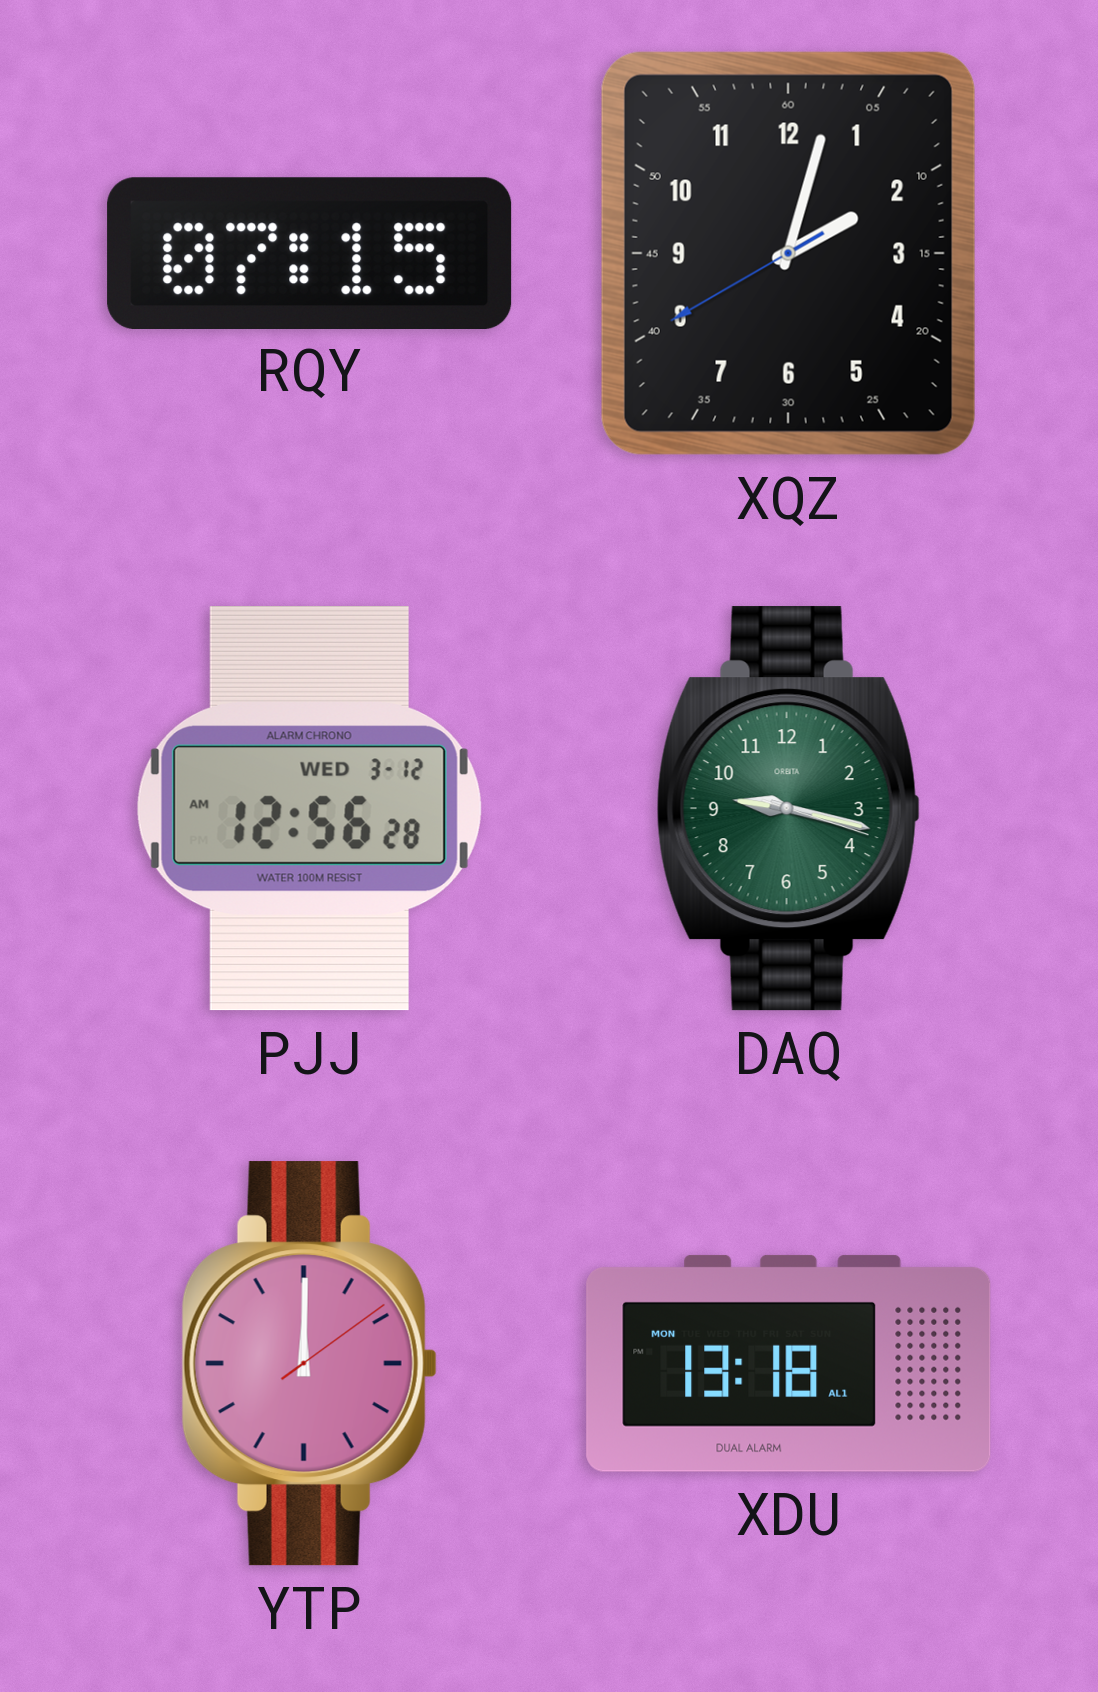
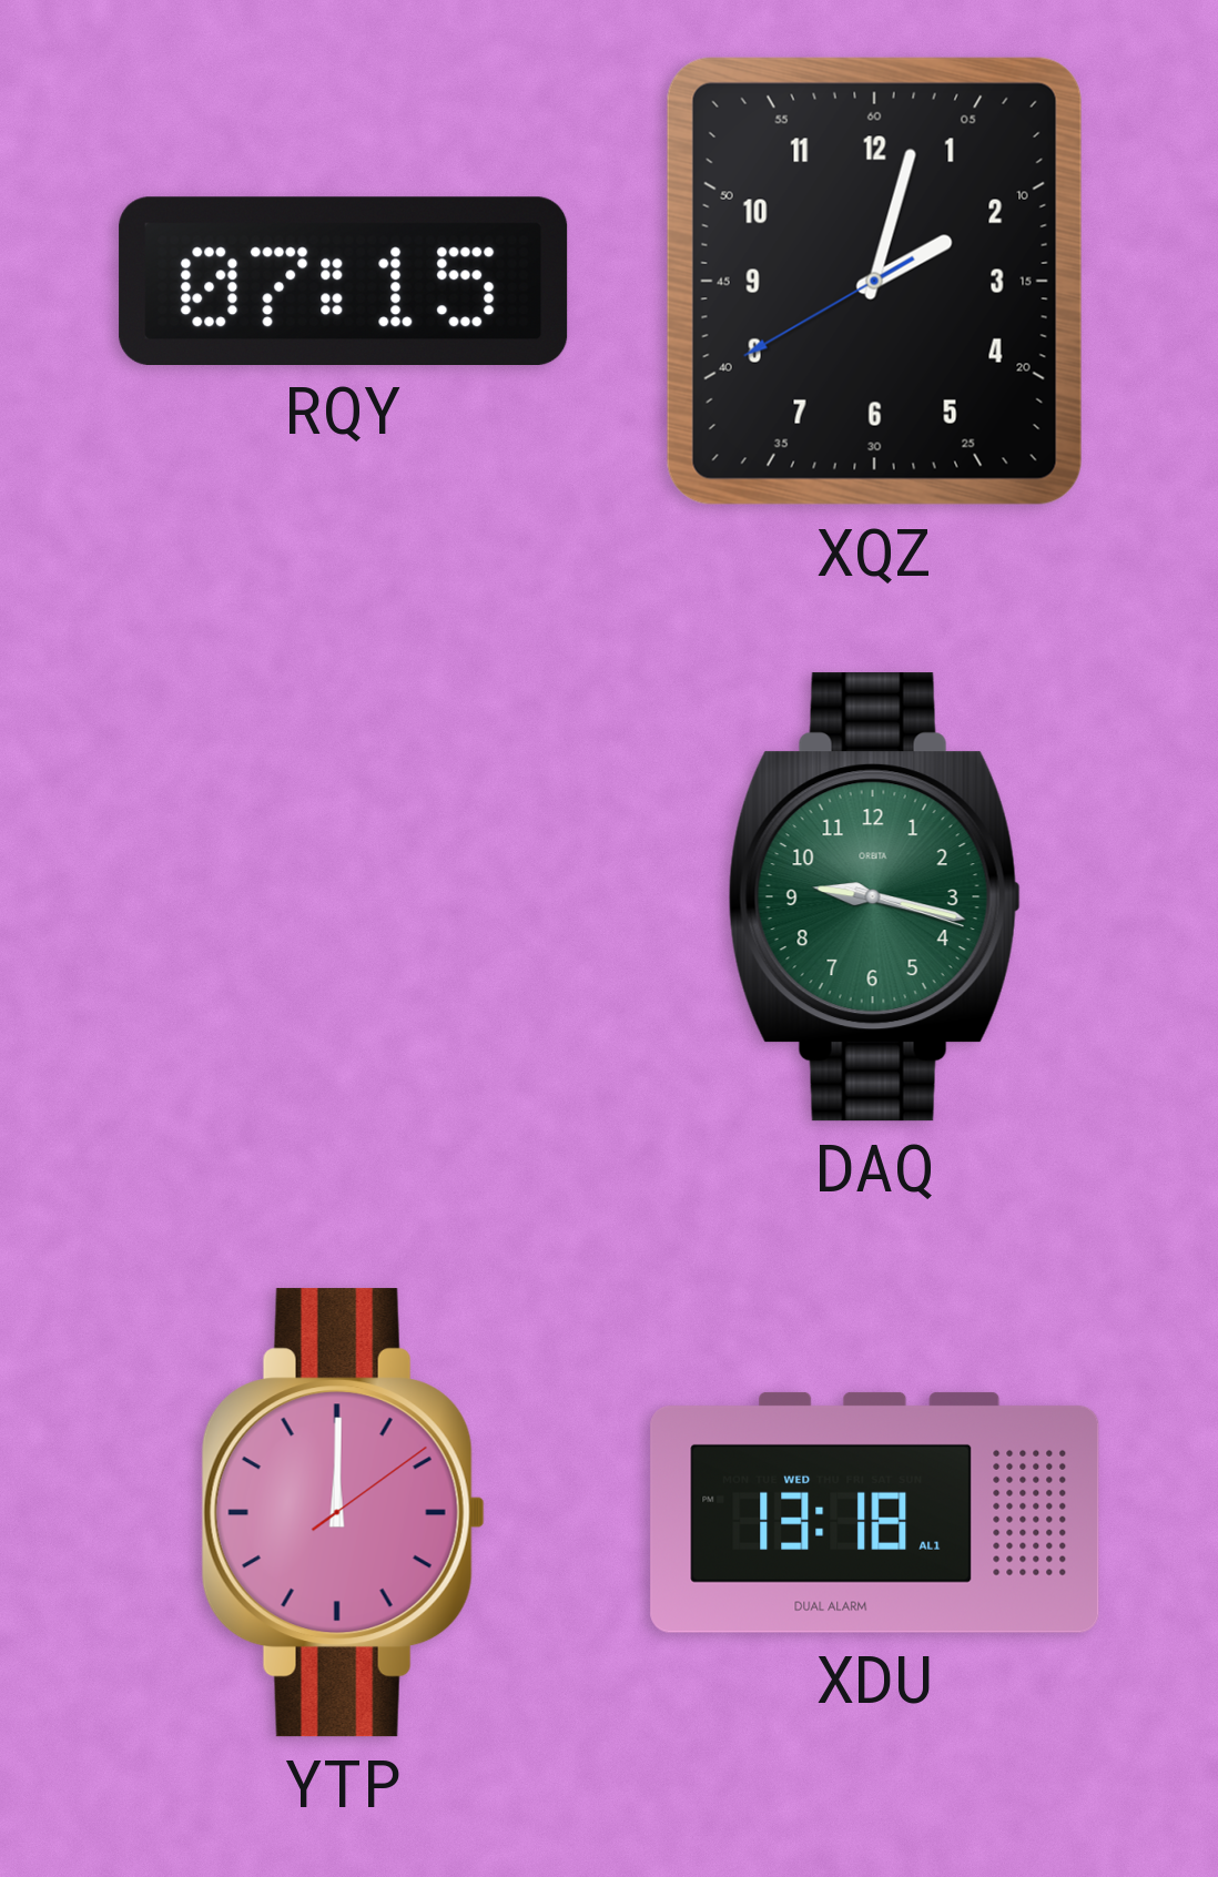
PJJ: 12:56 -> none
XDU date: MON -> WED
